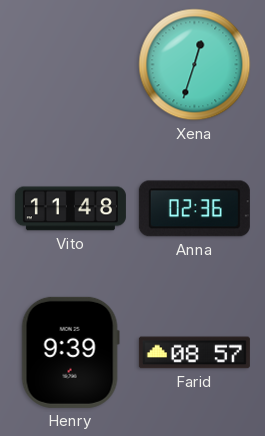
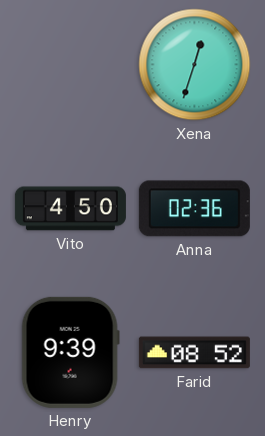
Vito: 11:48 -> 4:50
Farid: 08:57 -> 08:52
